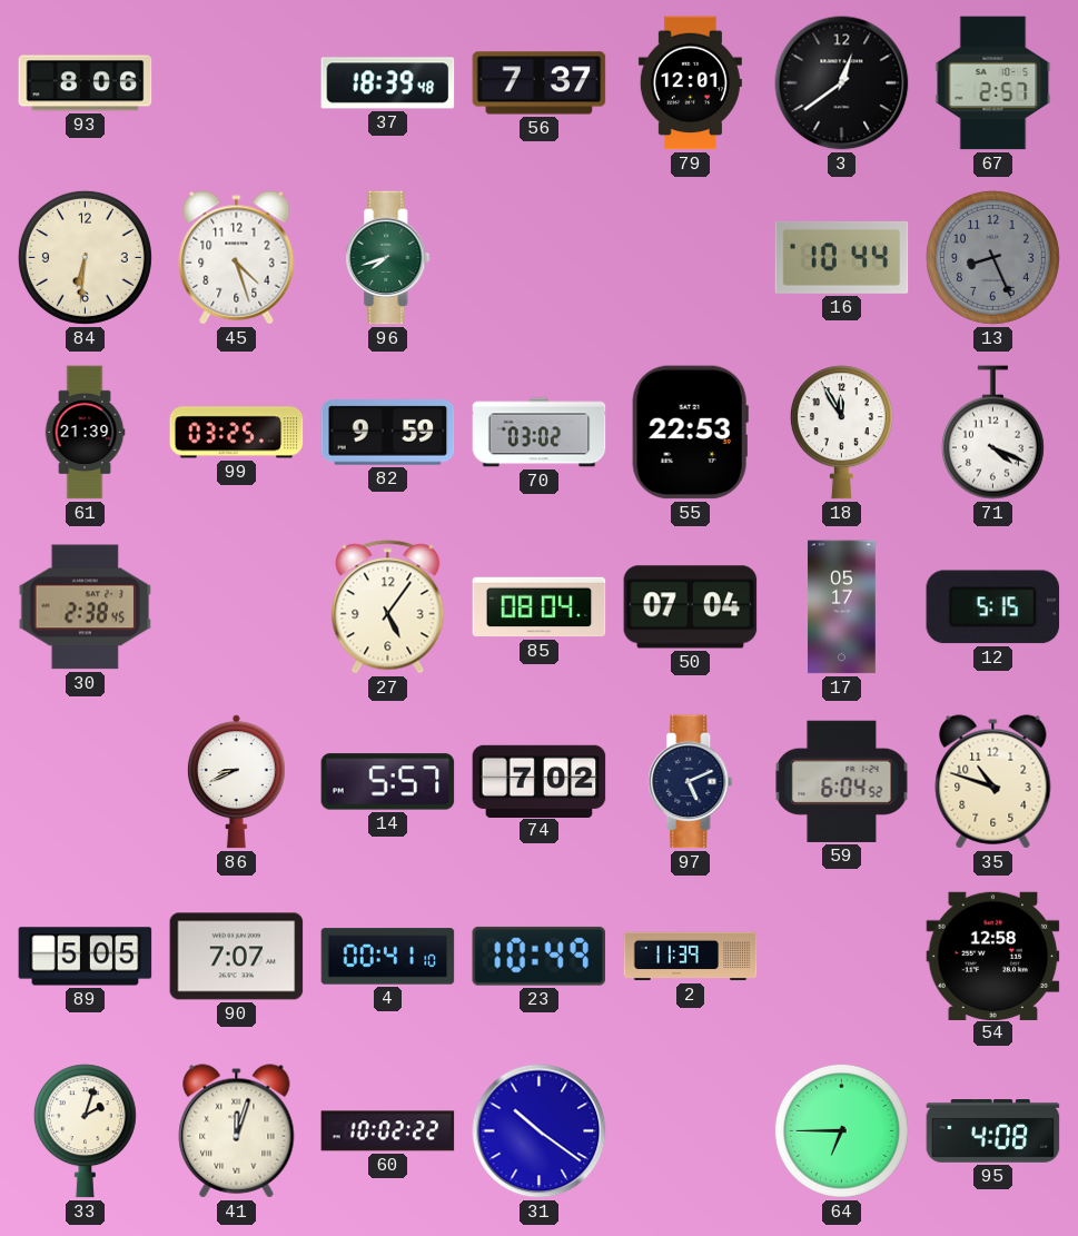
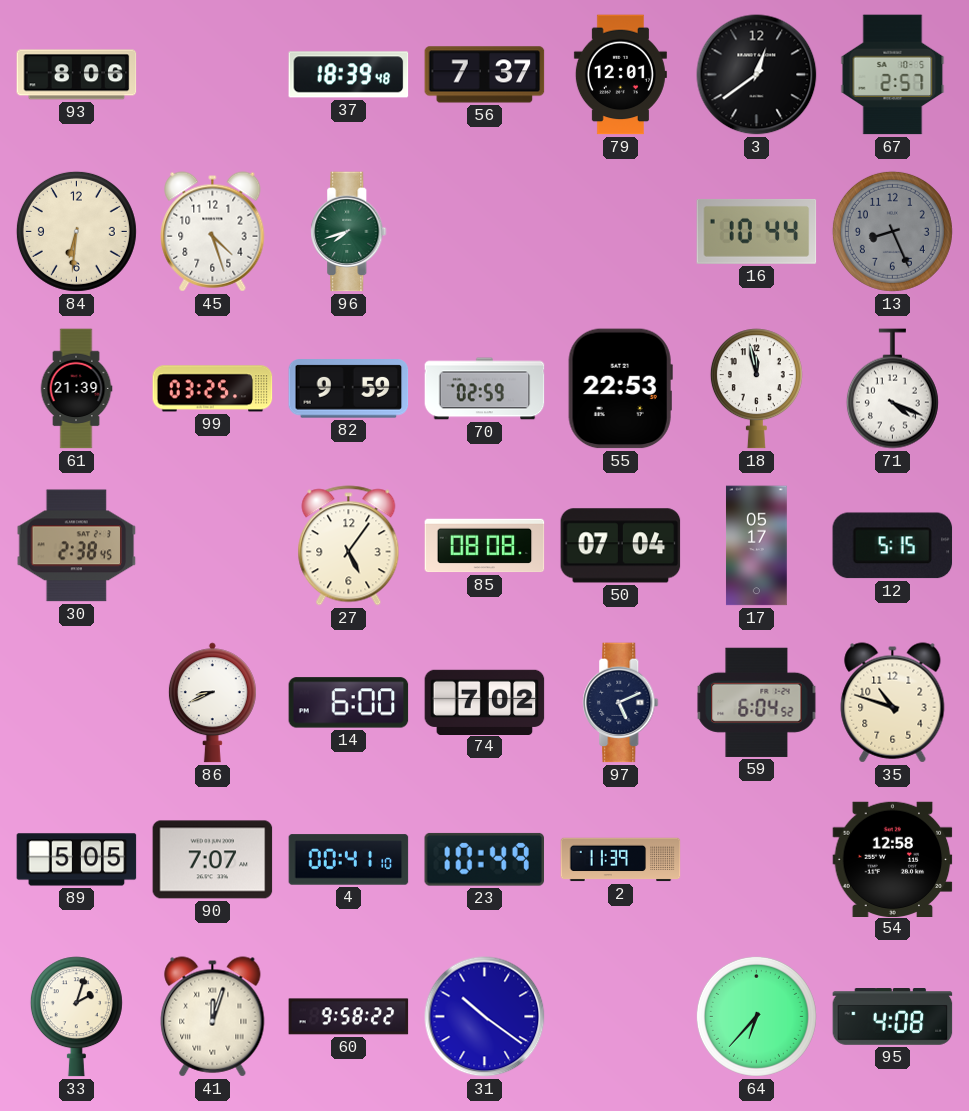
70: 03:02 -> 02:59
18: 11:55 -> 11:58
85: 08:04 -> 08:08
14: 5:57 -> 6:00
60: 10:02 -> 9:58
64: 6:45 -> 6:37
